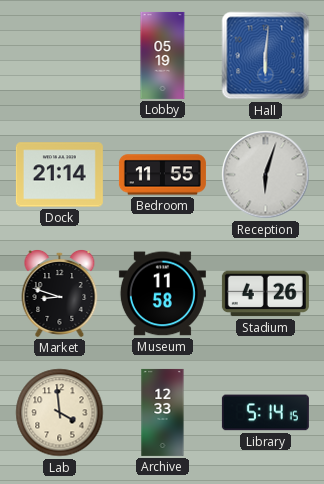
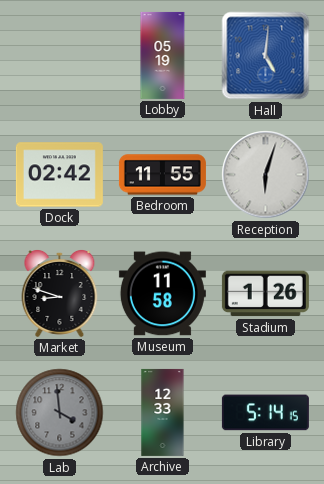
Hall: 6:01 -> 5:01
Dock: 21:14 -> 02:42
Stadium: 4:26 -> 1:26
Lab dial: cream -> grey
